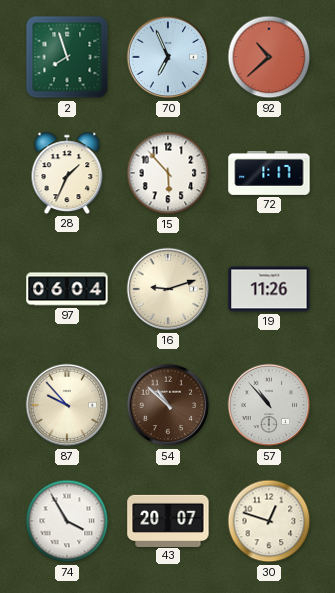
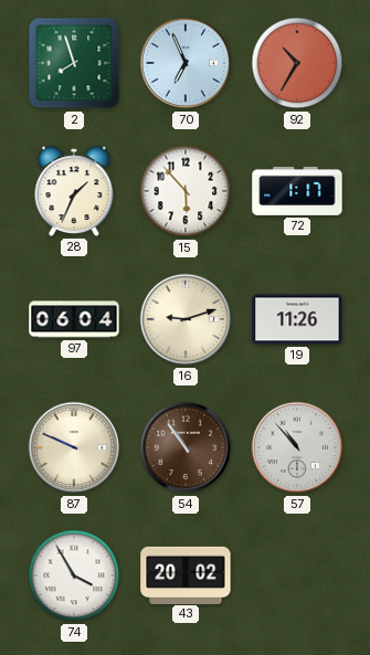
92: 10:38 -> 10:35
87: 9:53 -> 9:49
54: 10:52 -> 10:54
43: 20:07 -> 20:02
30: 12:48 -> none
